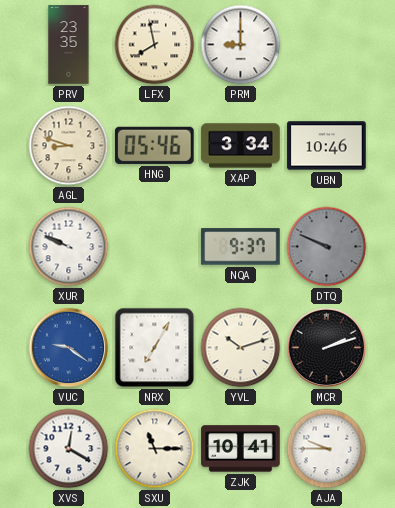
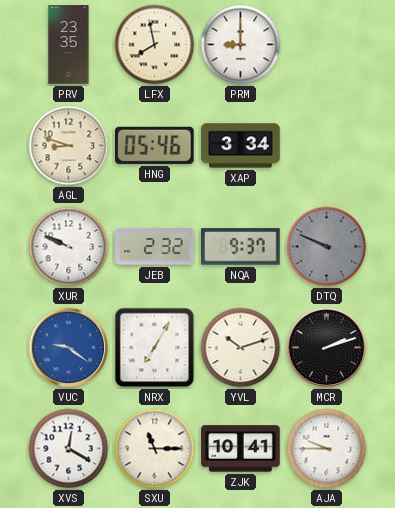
UBN: 10:46 -> none
JEB: none -> 2:32
